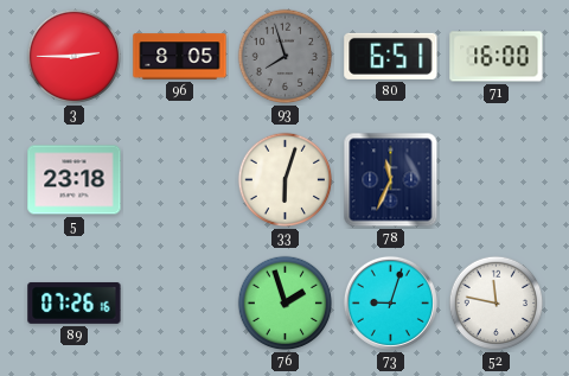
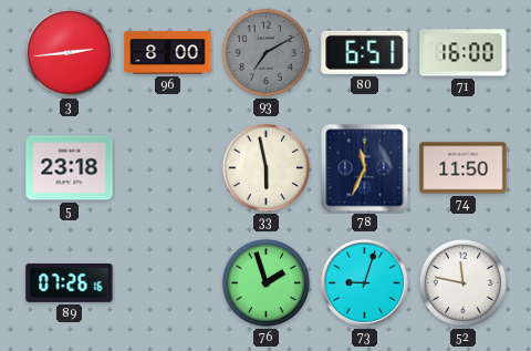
3: 2:45 -> 2:44
96: 8:05 -> 8:00
93: 7:57 -> 7:10
33: 6:03 -> 5:58
74: none -> 11:50
